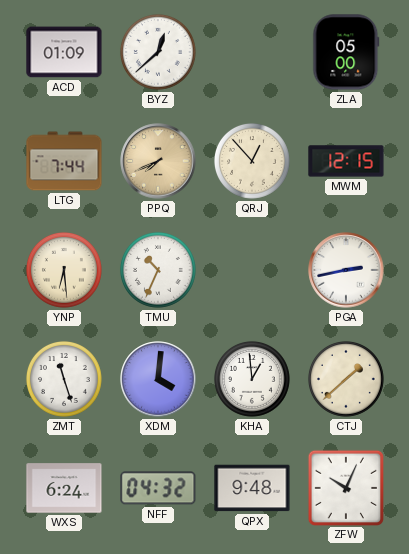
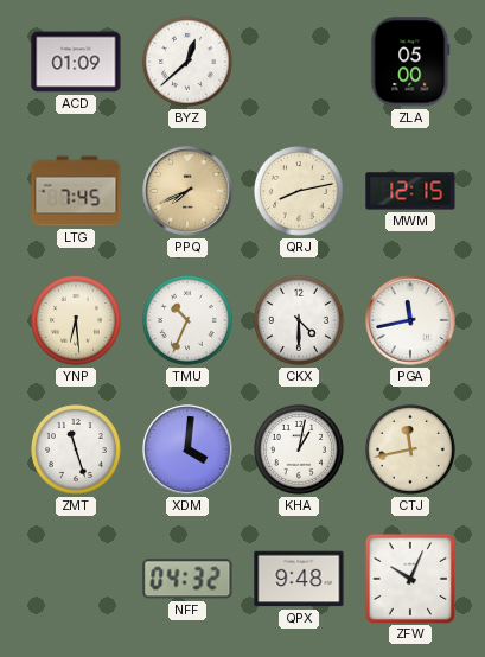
LTG: 7:44 -> 7:45
QRJ: 12:53 -> 8:13
CKX: none -> 4:30
PGA: 2:43 -> 11:43
KHA: 12:59 -> 1:02
CTJ: 1:38 -> 11:43
WXS: 6:24 -> none
